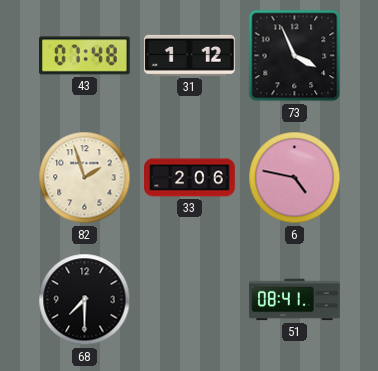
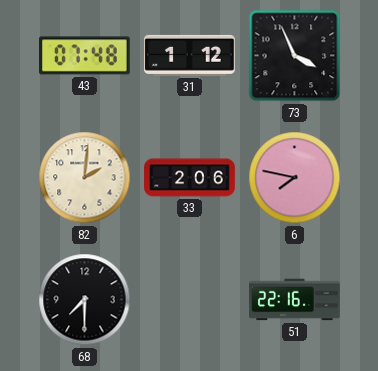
82: 1:57 -> 2:01
6: 4:47 -> 7:47
51: 08:41 -> 22:16
